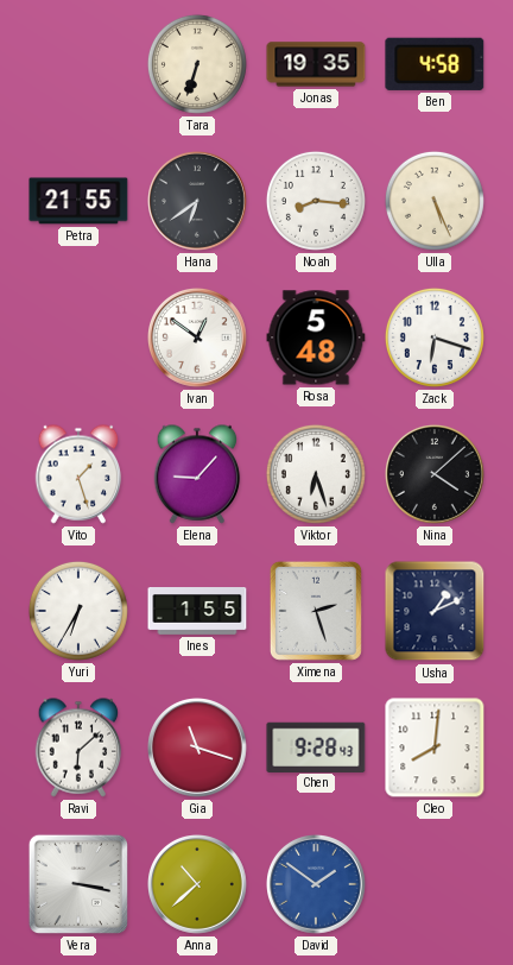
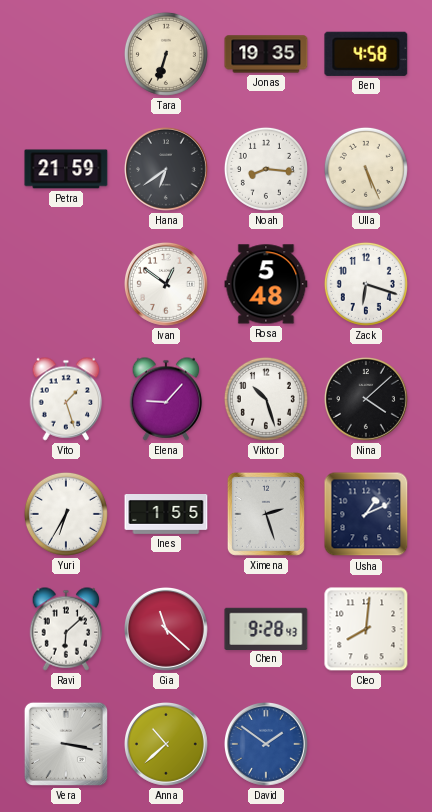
Petra: 21:55 -> 21:59
Viktor: 6:27 -> 10:27
Gia: 11:18 -> 11:22
